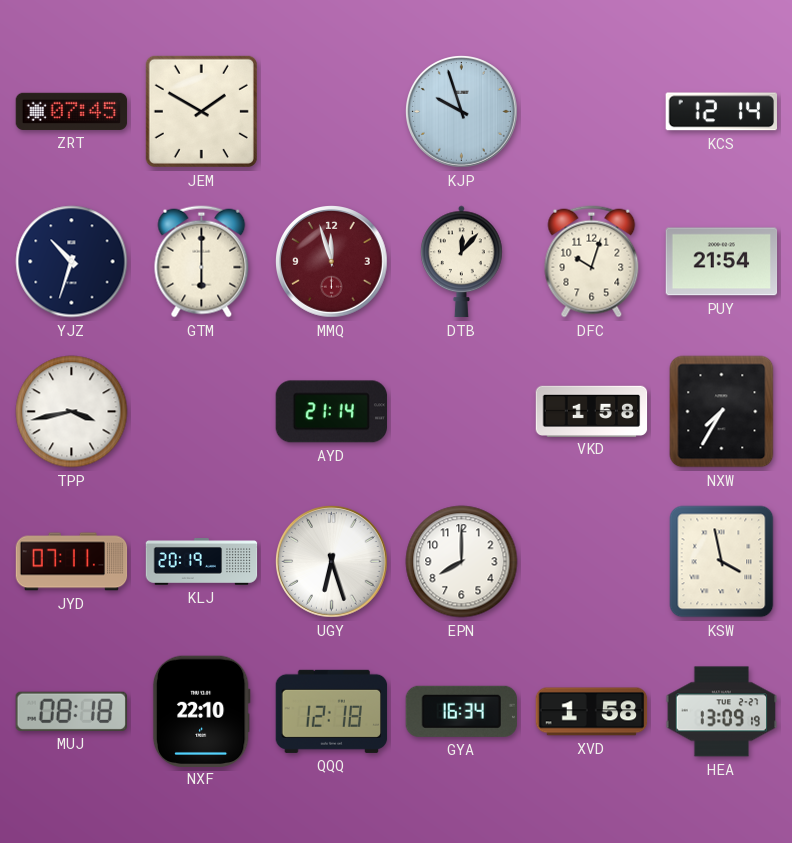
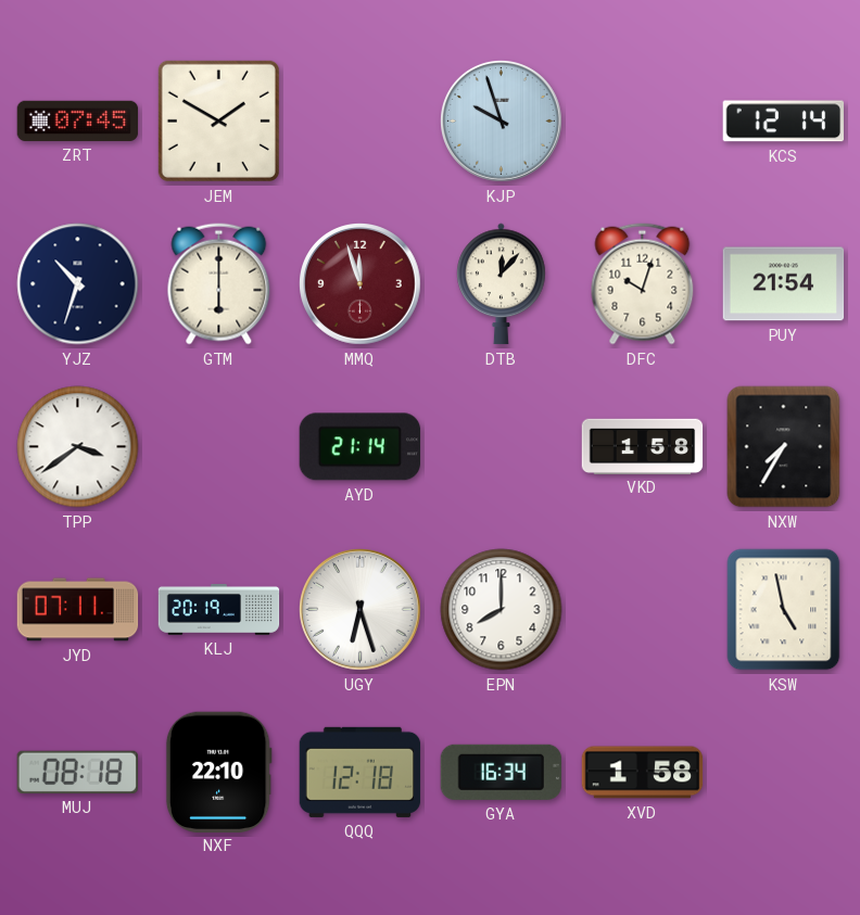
TPP: 3:43 -> 3:39
KSW: 3:58 -> 4:58
HEA: 13:09 -> none
